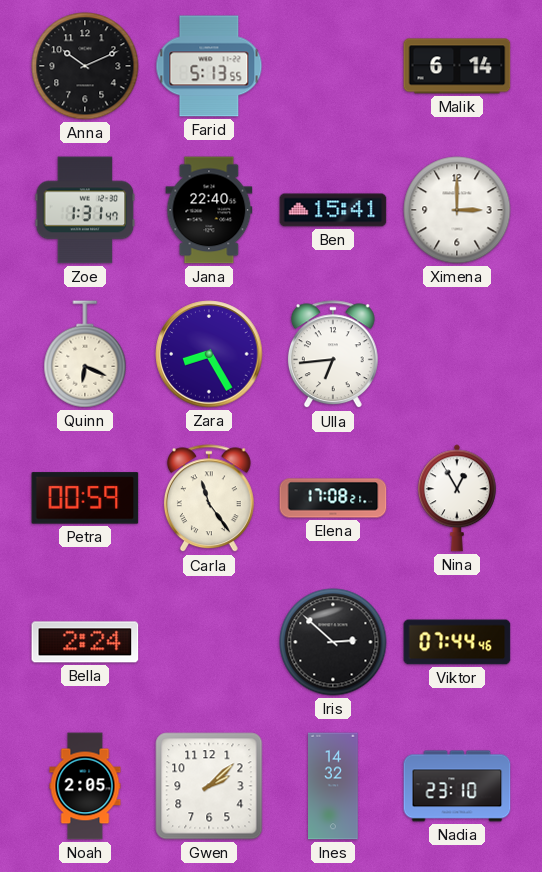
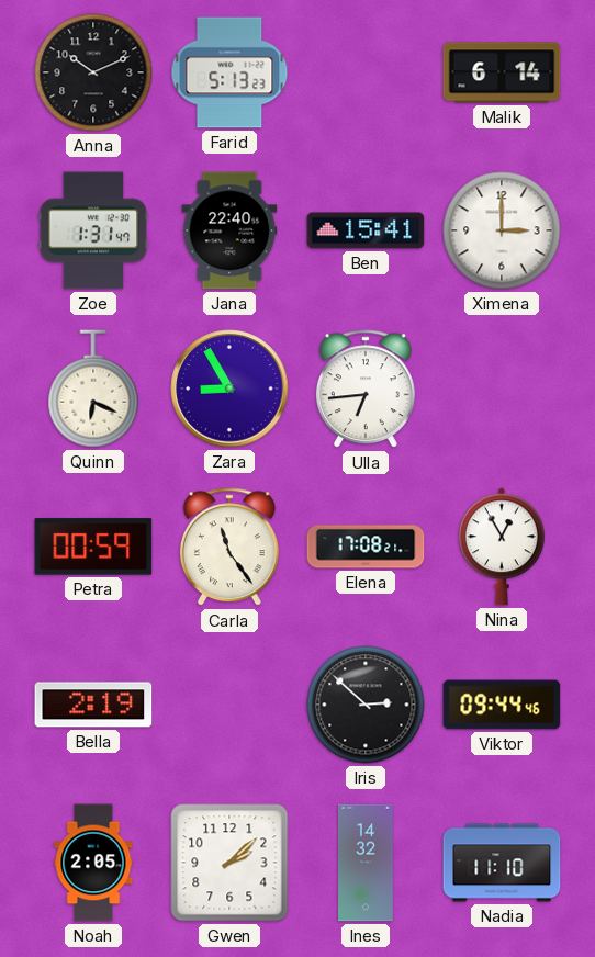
Farid: 5:13:55 -> 5:13:23
Zara: 8:25 -> 8:55
Bella: 2:24 -> 2:19
Viktor: 07:44 -> 09:44
Nadia: 23:10 -> 11:10
